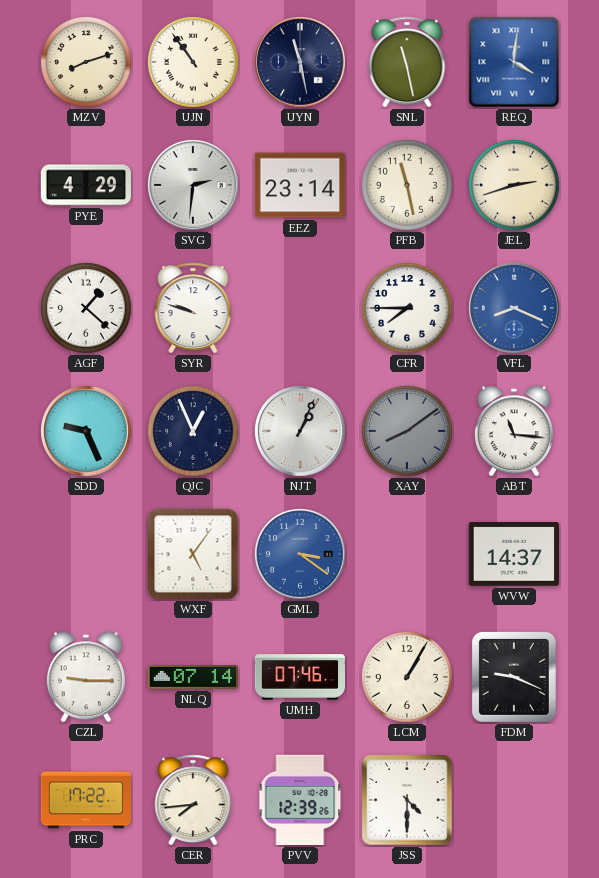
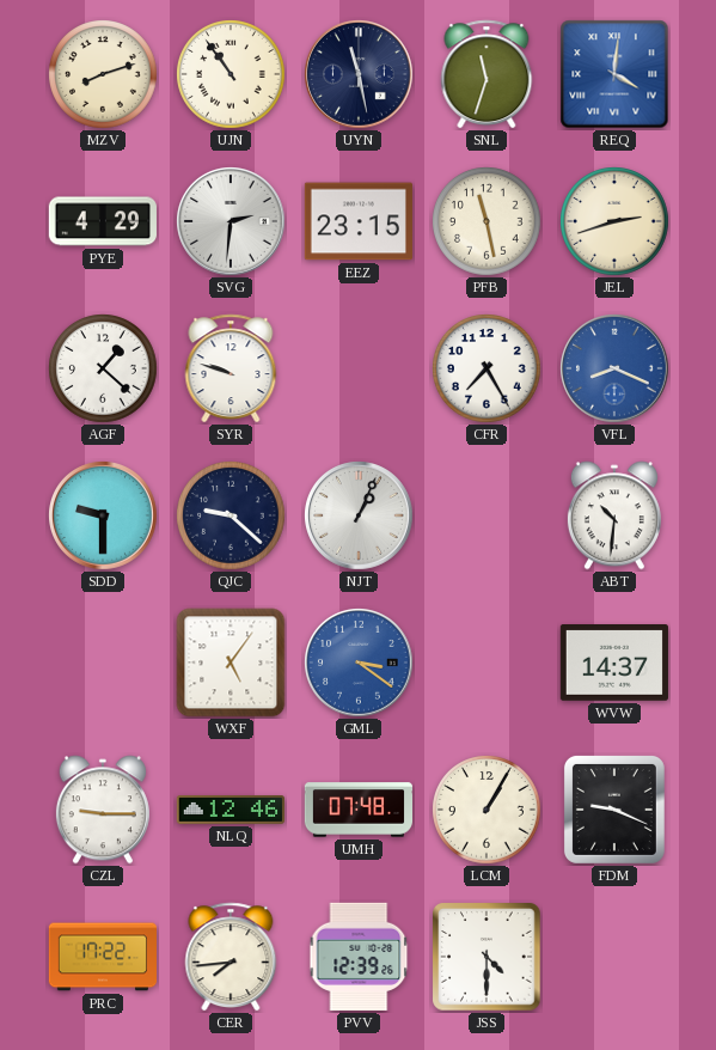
SNL: 11:28 -> 11:33
EEZ: 23:14 -> 23:15
CFR: 7:45 -> 7:25
SDD: 9:26 -> 9:30
QJC: 12:56 -> 9:22
XAY: 8:09 -> none
ABT: 11:16 -> 10:31
NLQ: 07:14 -> 12:46
UMH: 07:46 -> 07:48
